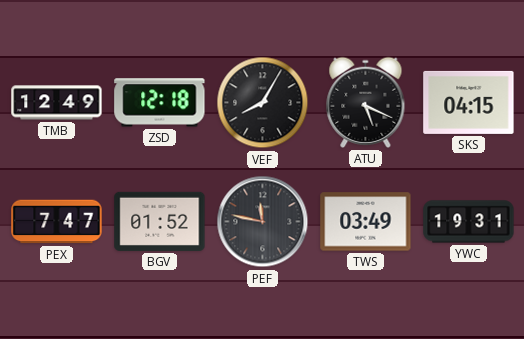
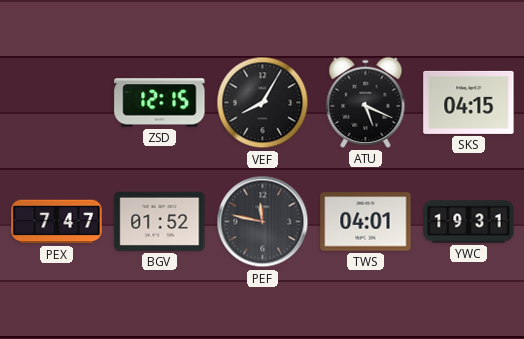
TMB: 12:49 -> none
ZSD: 12:18 -> 12:15
TWS: 03:49 -> 04:01
